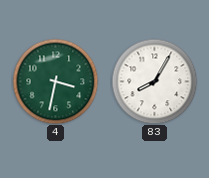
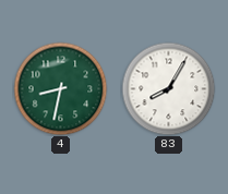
4: 3:32 -> 8:32
